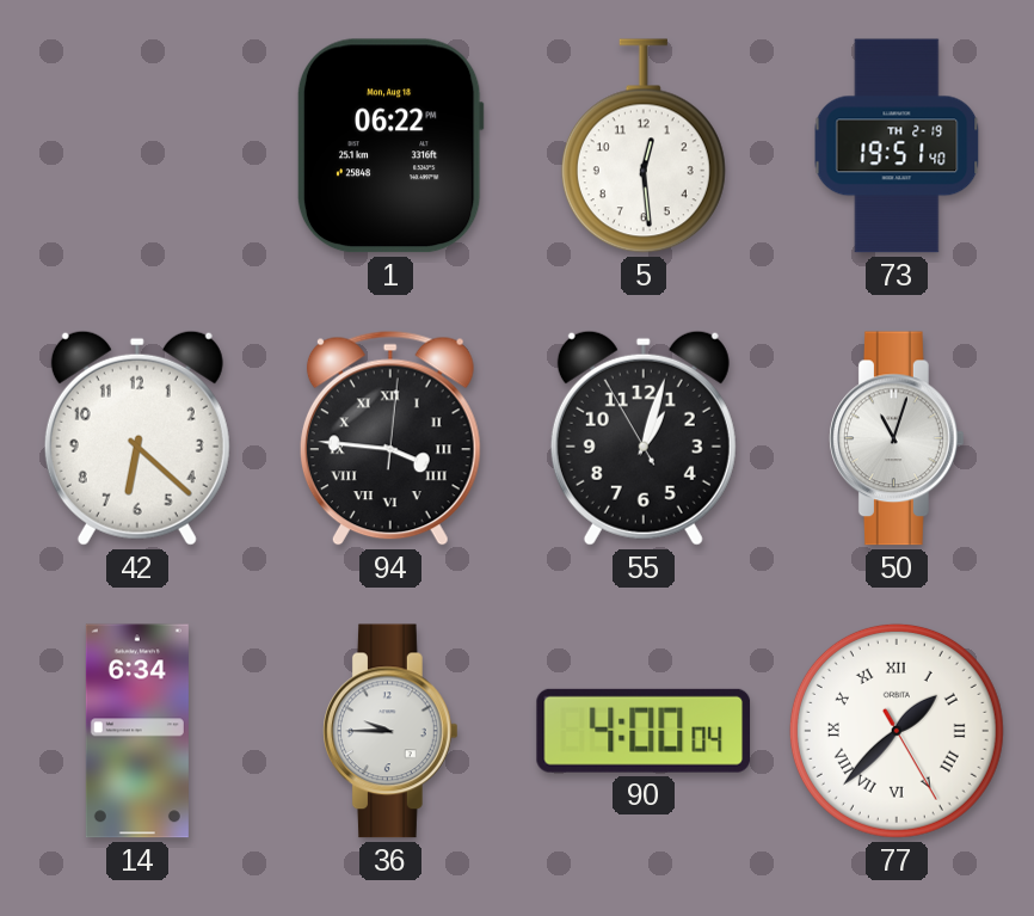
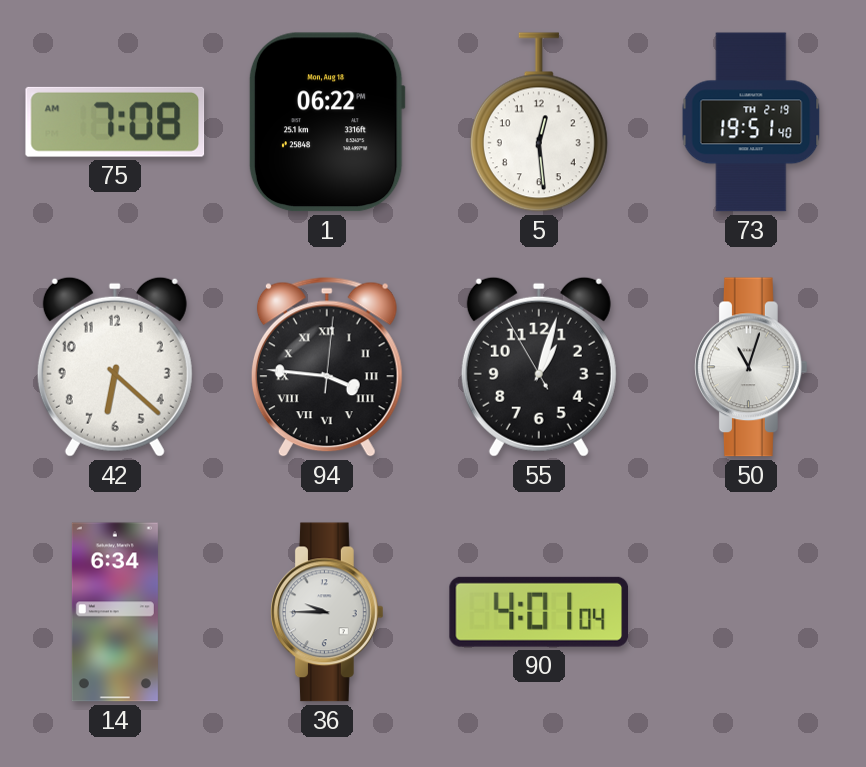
75: none -> 7:08
90: 4:00 -> 4:01
77: 1:37 -> none
